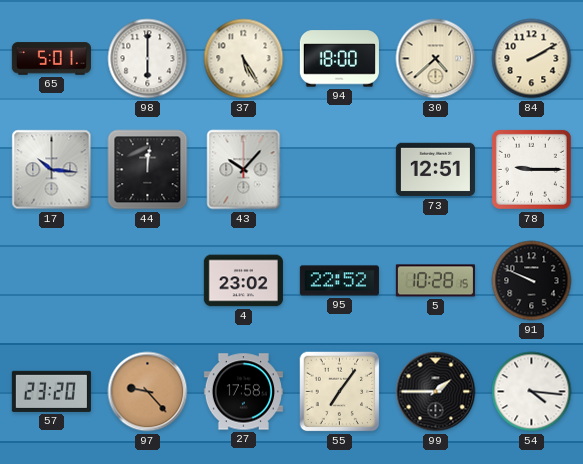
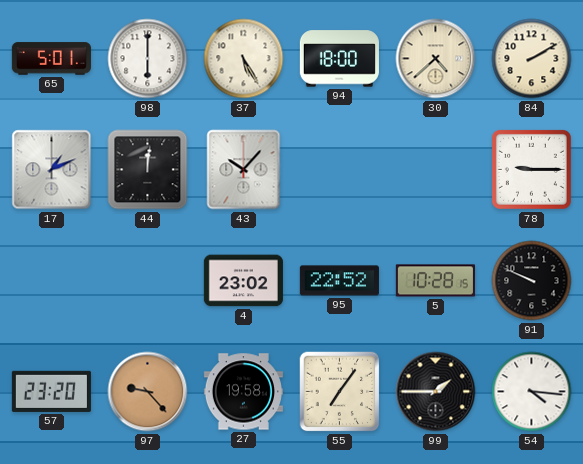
17: 10:16 -> 1:11
73: 12:51 -> none
27: 17:58 -> 19:58
